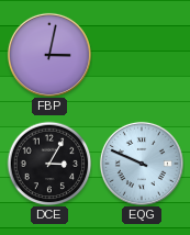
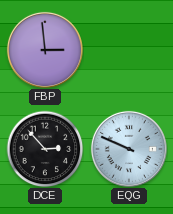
FBP: 3:02 -> 2:59
DCE: 3:05 -> 2:53
